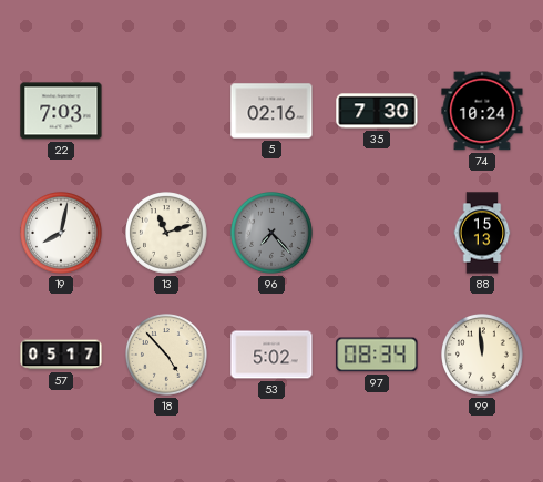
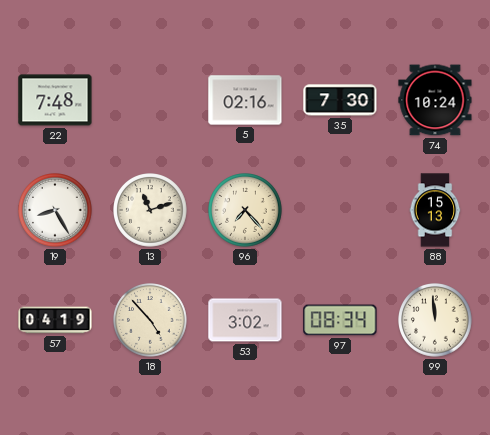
22: 7:03 -> 7:48
19: 8:02 -> 8:25
96 dial: grey -> cream
57: 05:17 -> 04:19
53: 5:02 -> 3:02
